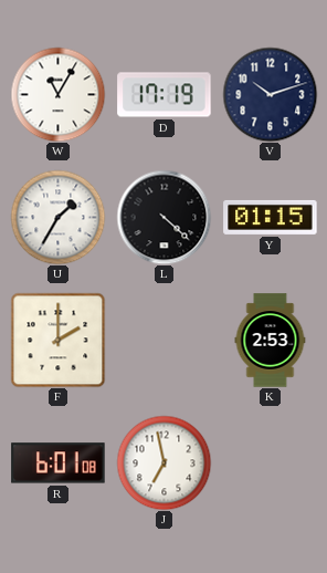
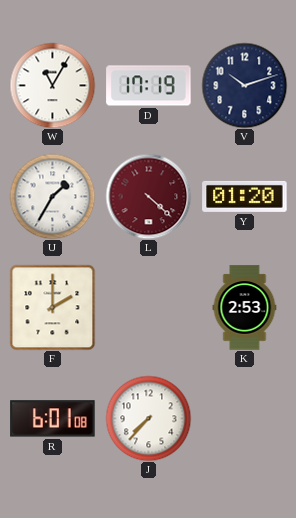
L dial: black -> burgundy
Y: 01:15 -> 01:20
J: 6:58 -> 7:37
